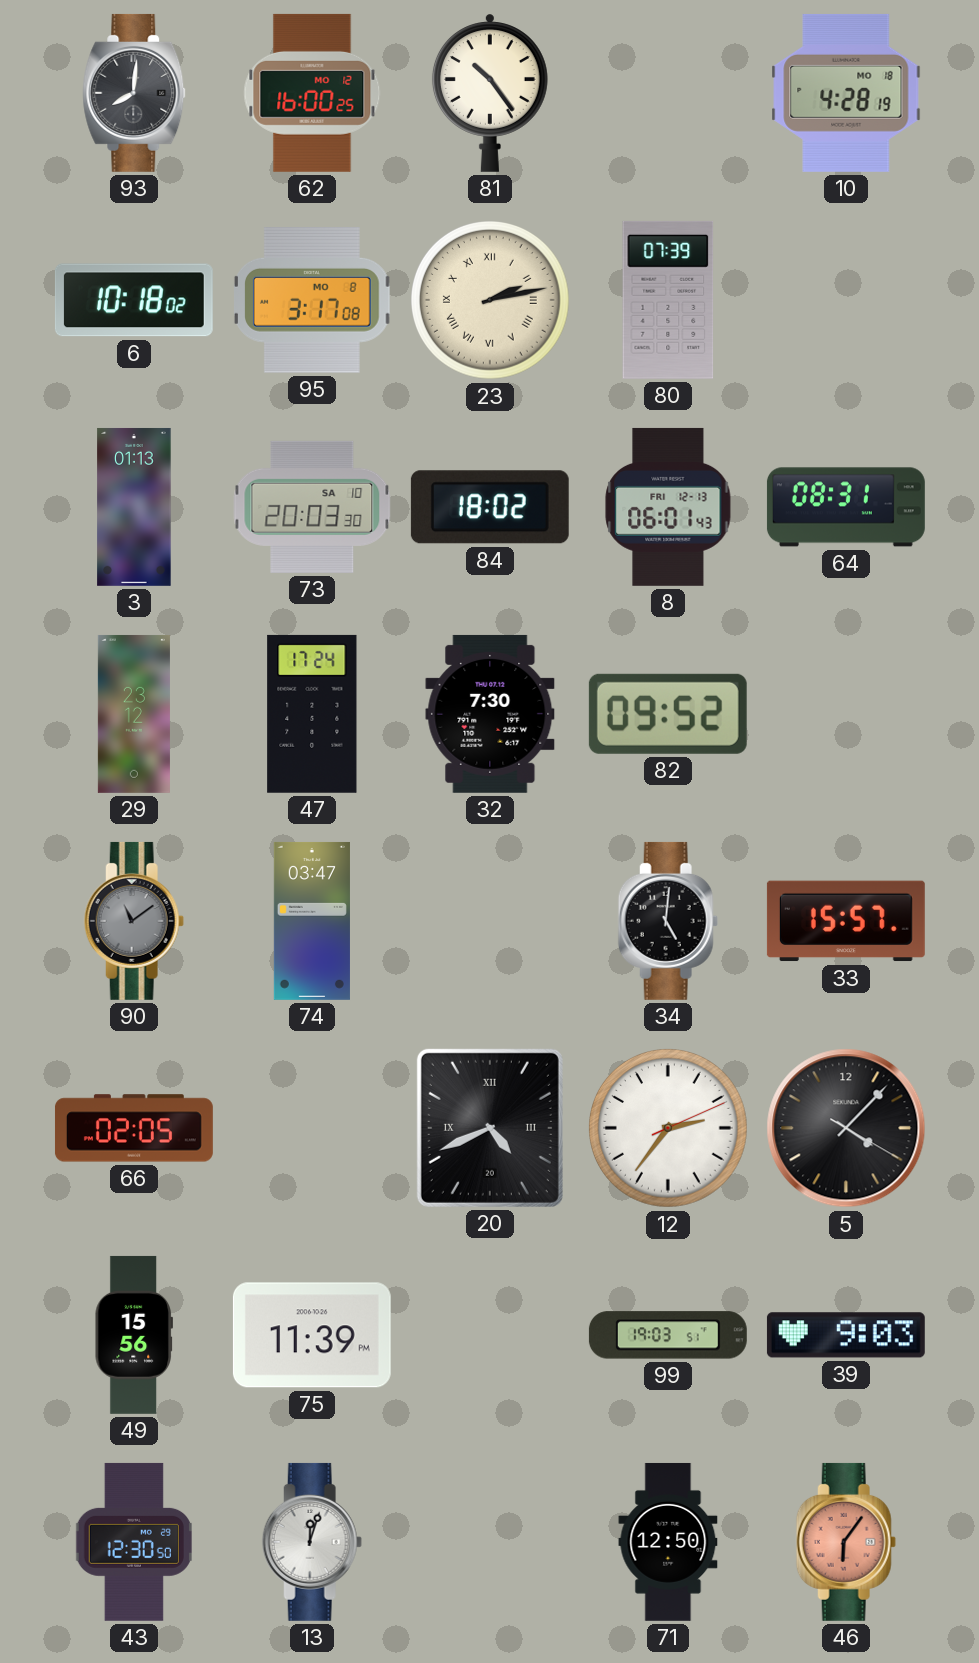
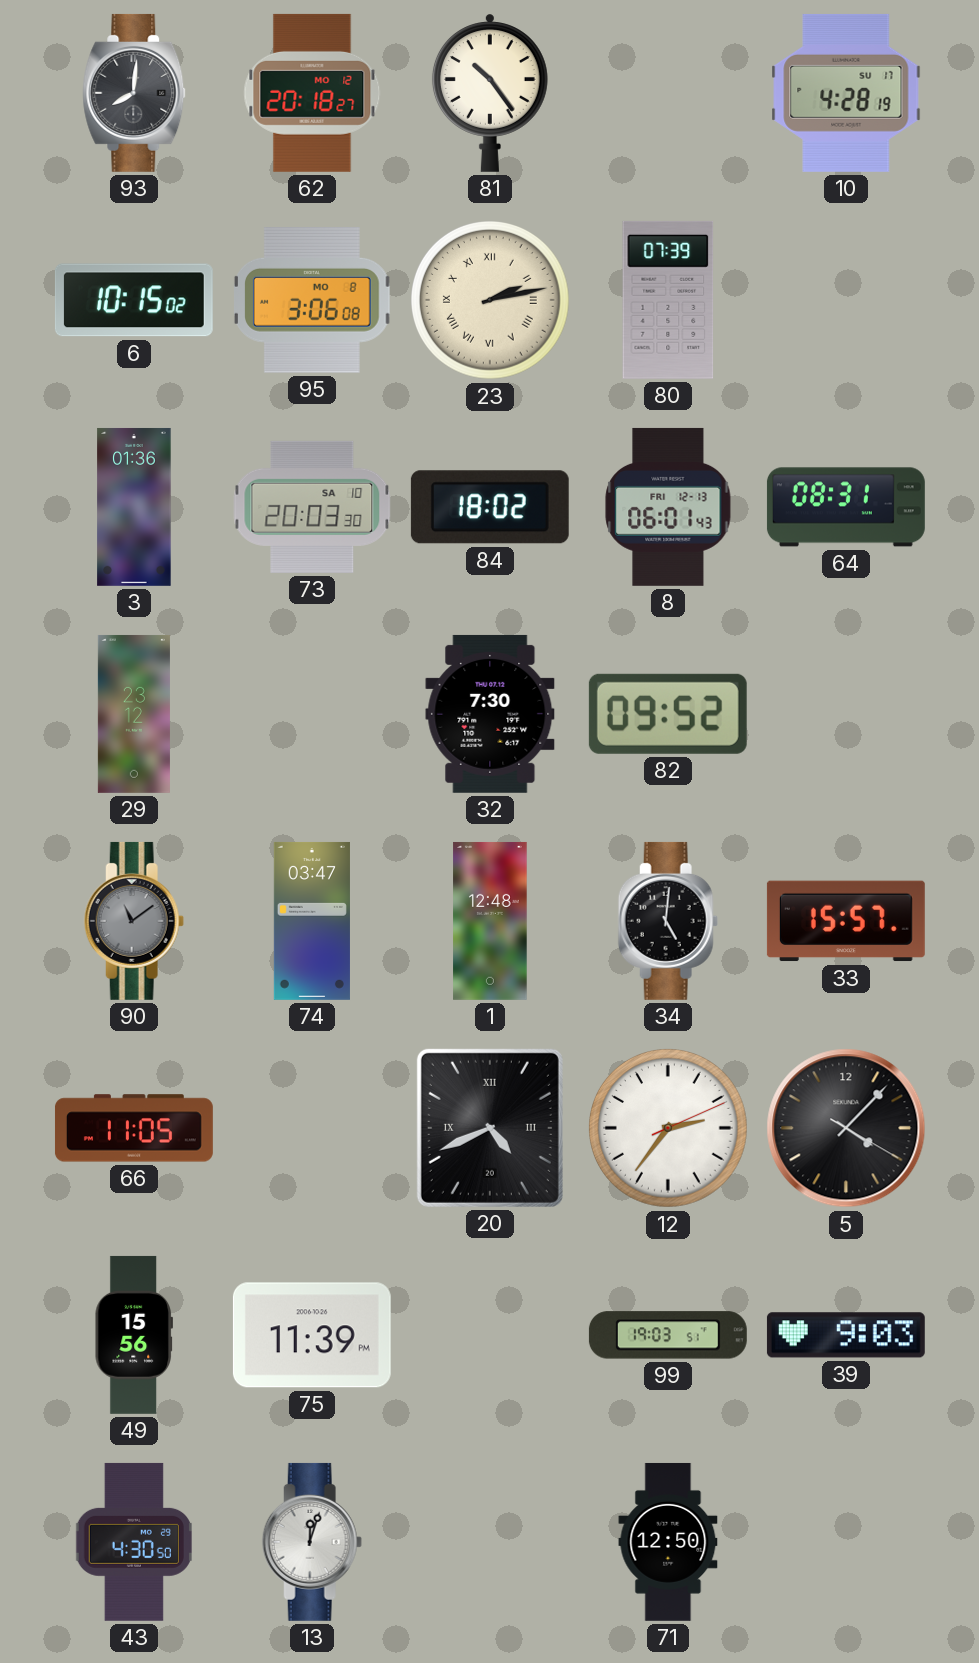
62: 16:00 -> 20:18
10 date: MO 18 -> SU 17
6: 10:18 -> 10:15
95: 3:17 -> 3:06
3: 01:13 -> 01:36
47: 17:24 -> none
1: none -> 12:48
66: 02:05 -> 11:05
43: 12:30 -> 4:30
46: 6:06 -> none
